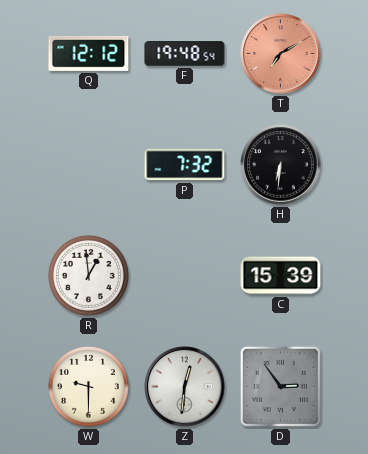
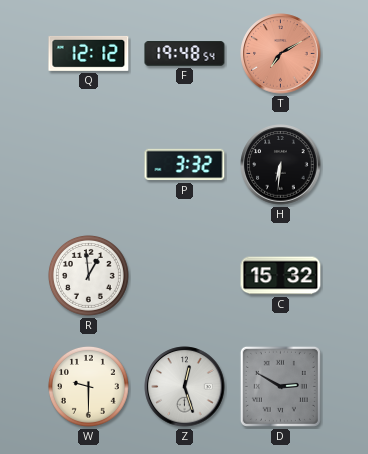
P: 7:32 -> 3:32
C: 15:39 -> 15:32
Z: 12:31 -> 12:27
D: 2:54 -> 2:50
